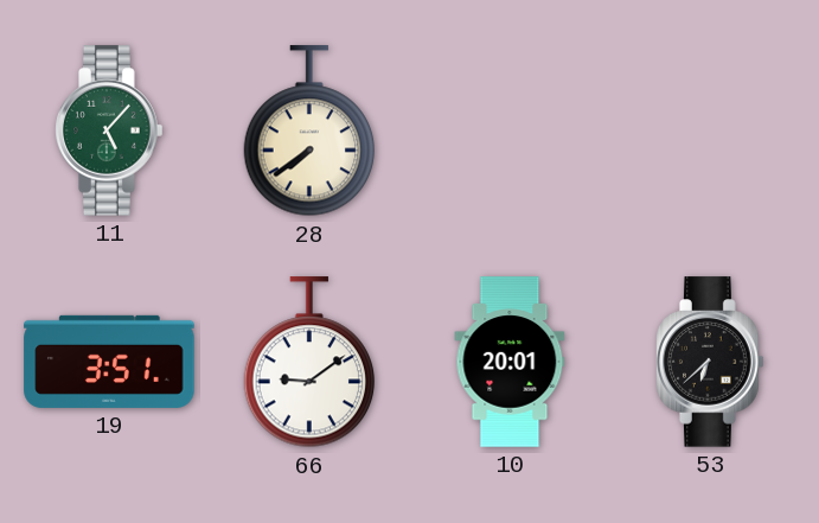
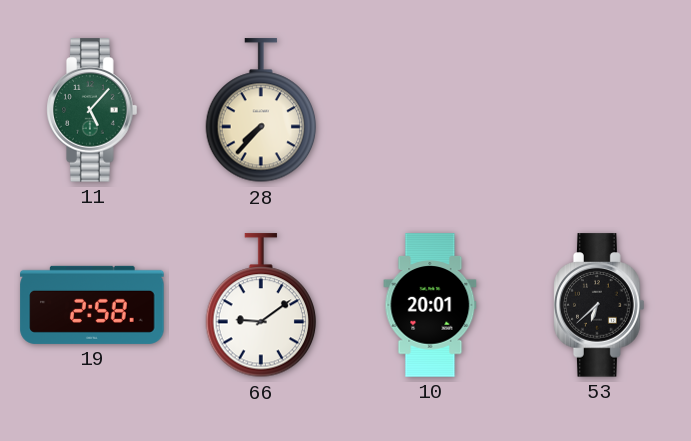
28: 7:39 -> 7:37
19: 3:51 -> 2:58
